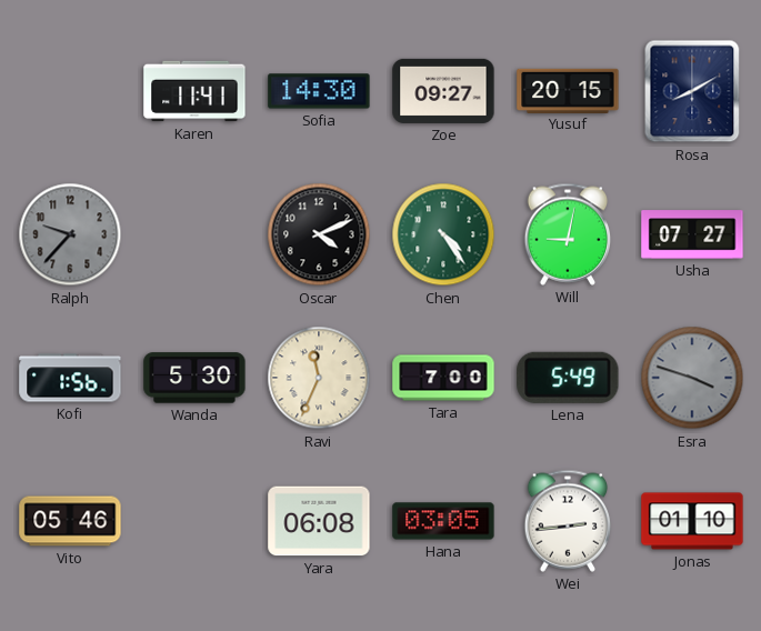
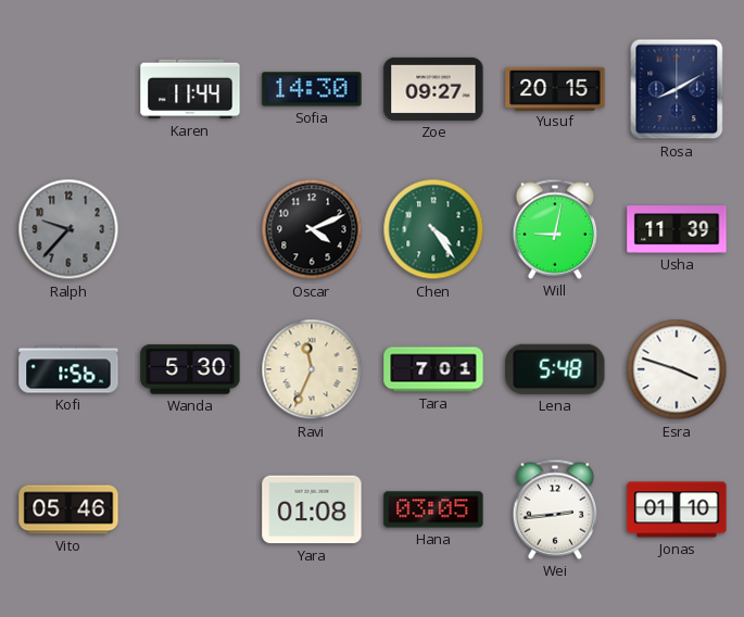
Karen: 11:41 -> 11:44
Usha: 07:27 -> 11:39
Tara: 7:00 -> 7:01
Lena: 5:49 -> 5:48
Esra dial: grey -> white
Yara: 06:08 -> 01:08
